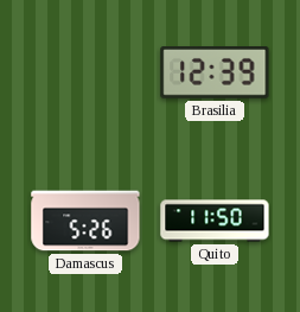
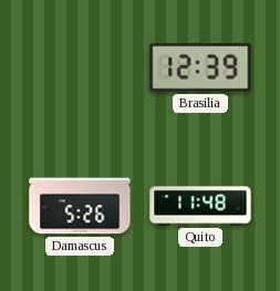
Quito: 11:50 -> 11:48
